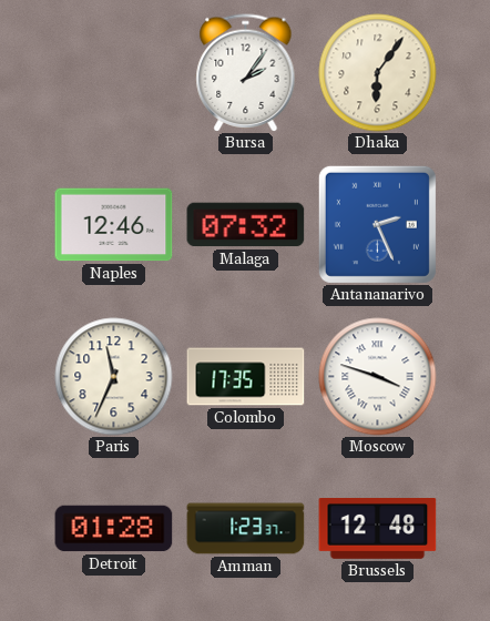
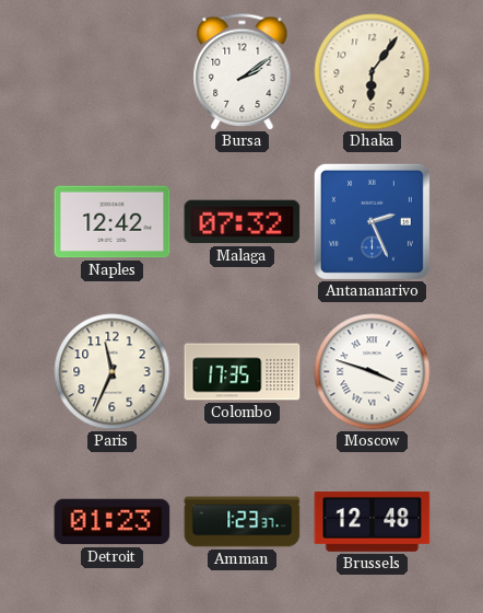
Bursa: 2:06 -> 2:09
Naples: 12:46 -> 12:42
Detroit: 01:28 -> 01:23
